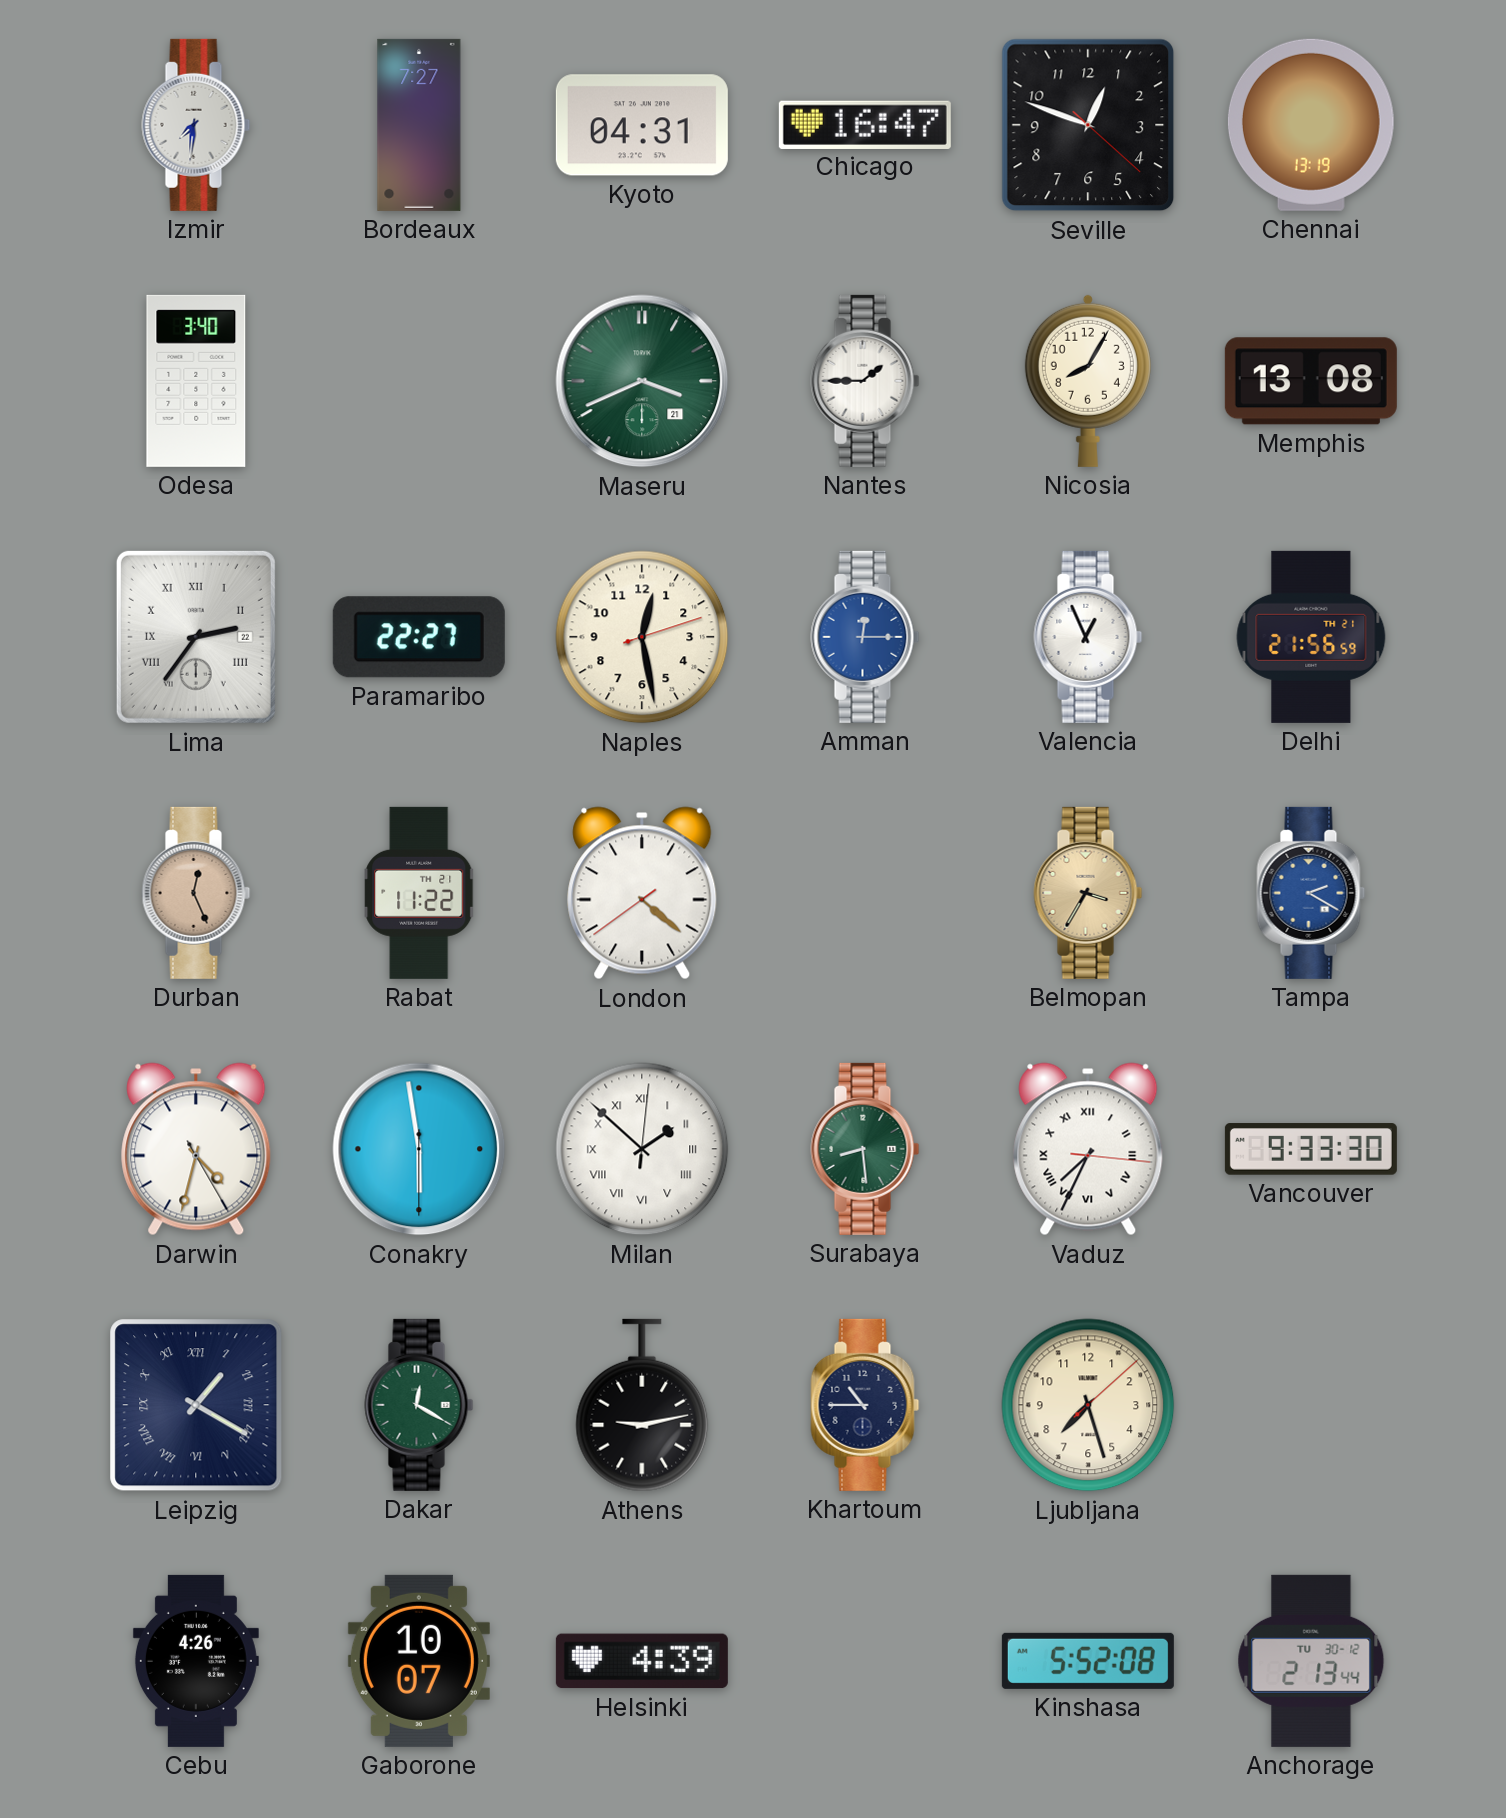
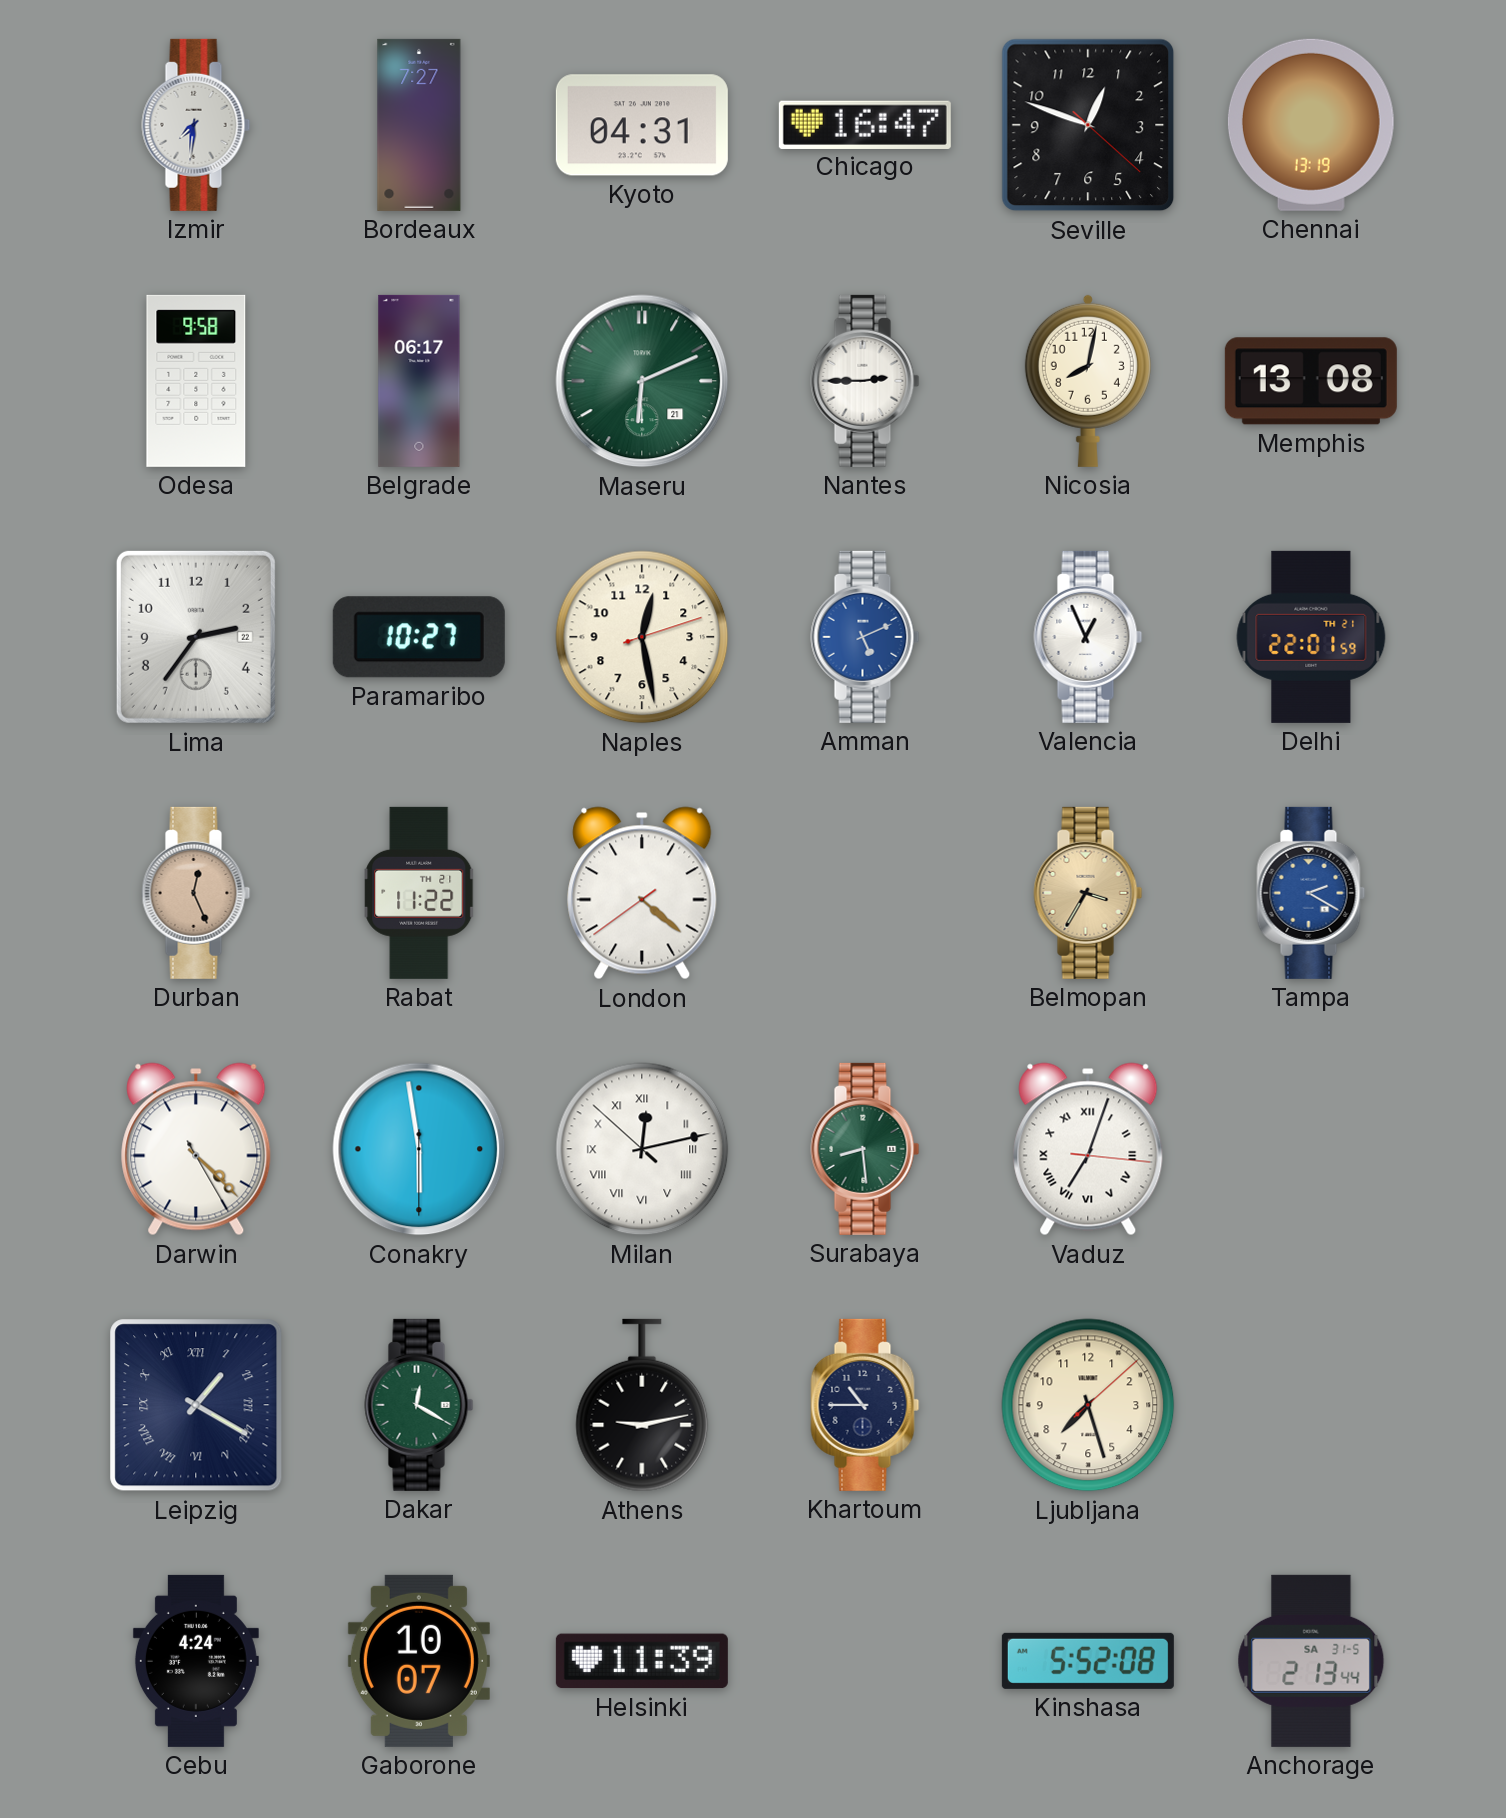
Odesa: 3:40 -> 9:58
Belgrade: none -> 06:17
Maseru: 3:41 -> 6:11
Nantes: 1:45 -> 2:45
Nicosia: 8:05 -> 8:02
Lima numerals: Roman -> Arabic
Paramaribo: 22:27 -> 10:27
Amman: 12:15 -> 5:11
Delhi: 21:56 -> 22:01
Darwin: 4:32 -> 4:22
Milan: 1:52 -> 12:12
Vaduz: 7:34 -> 7:03
Vancouver: 9:33 -> none
Cebu: 4:26 -> 4:24
Helsinki: 4:39 -> 11:39
Anchorage date: TU 30-12 -> SA 31-5
